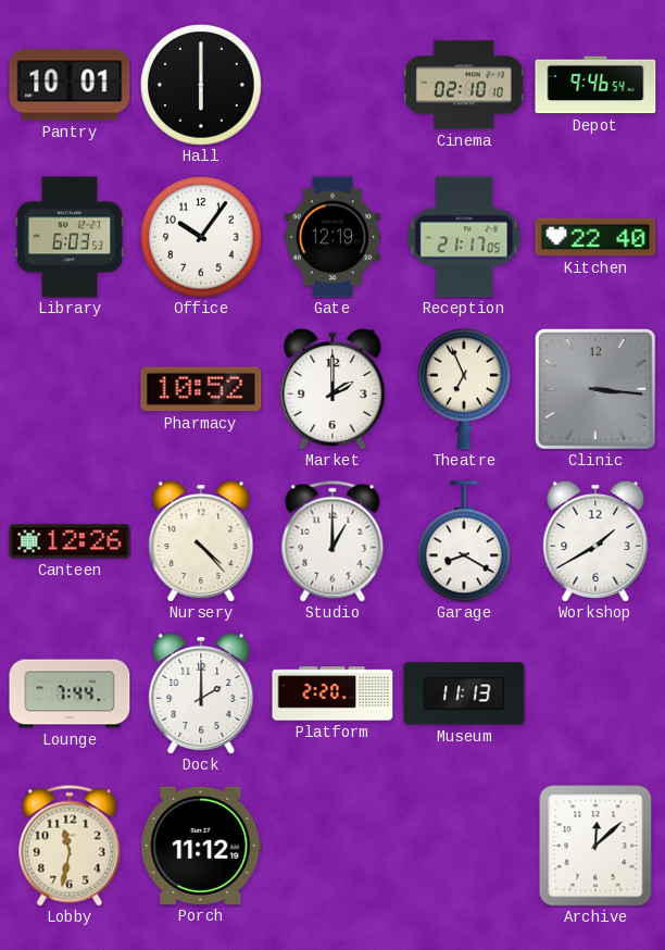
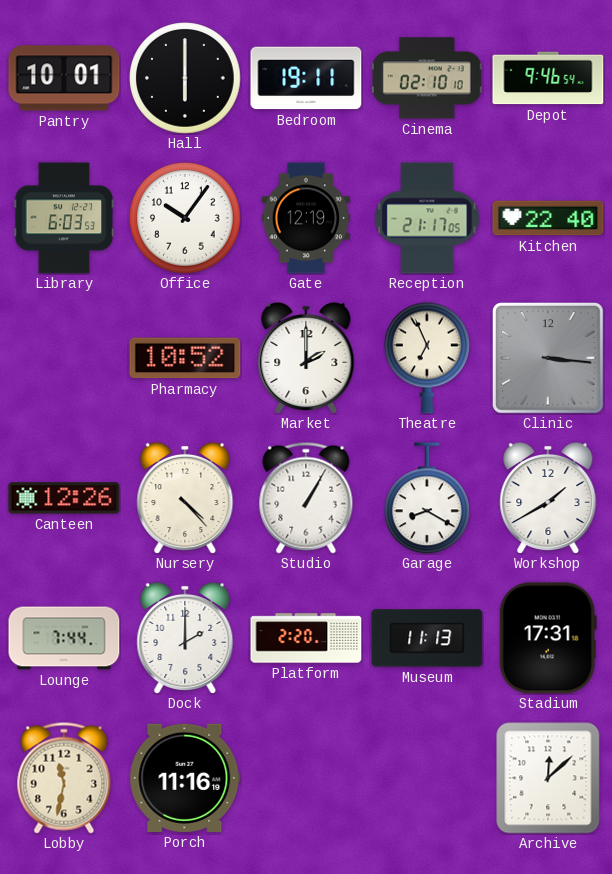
Bedroom: none -> 19:11
Studio: 1:00 -> 1:05
Stadium: none -> 17:31
Porch: 11:12 -> 11:16
